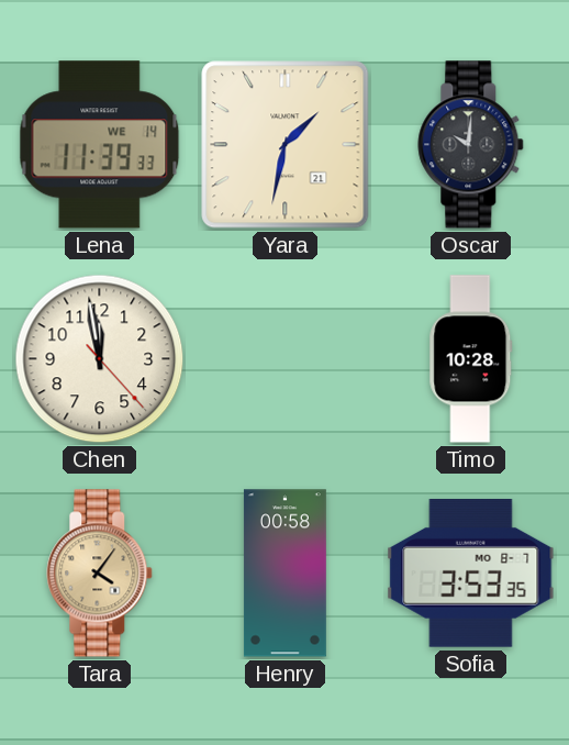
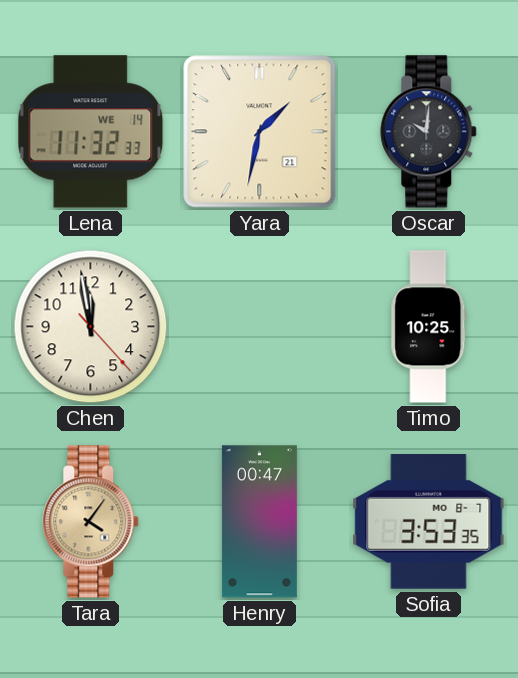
Lena: 11:39 -> 11:32
Timo: 10:28 -> 10:25
Henry: 00:58 -> 00:47
